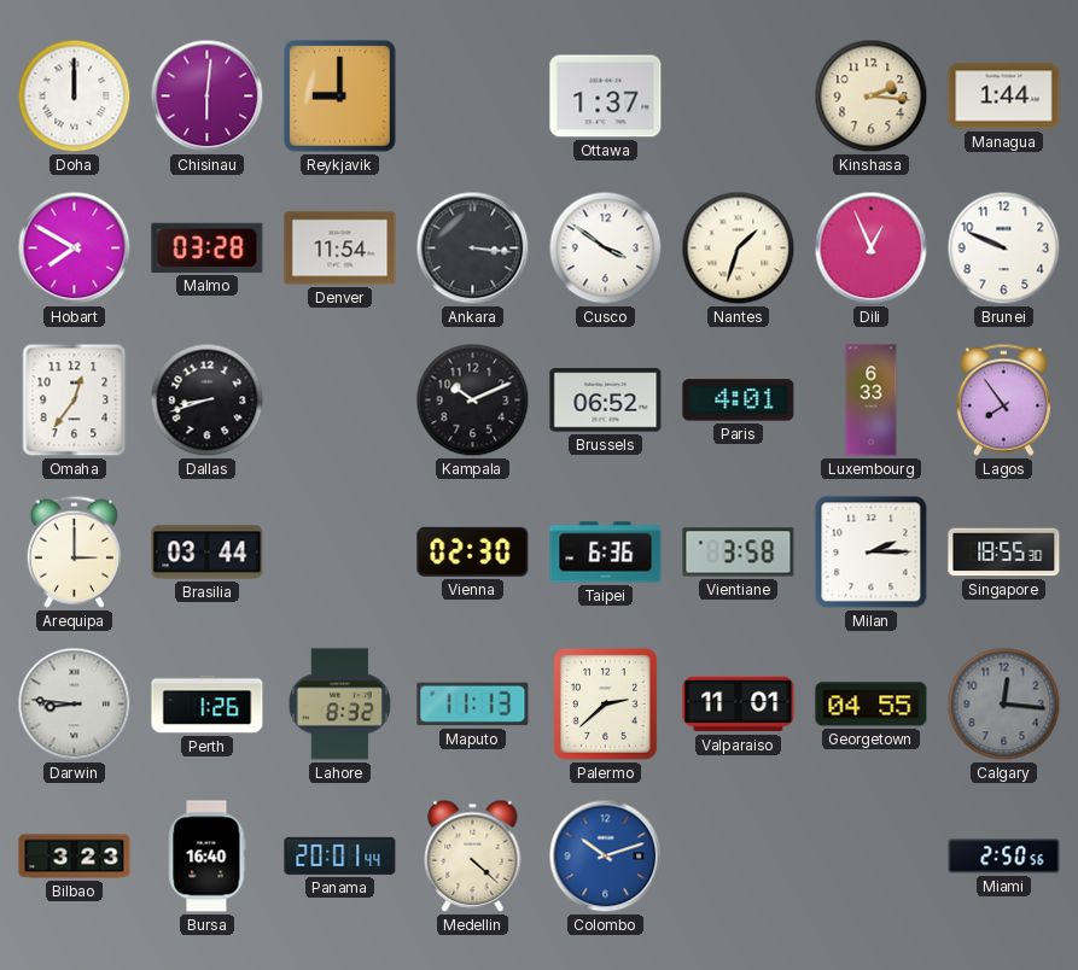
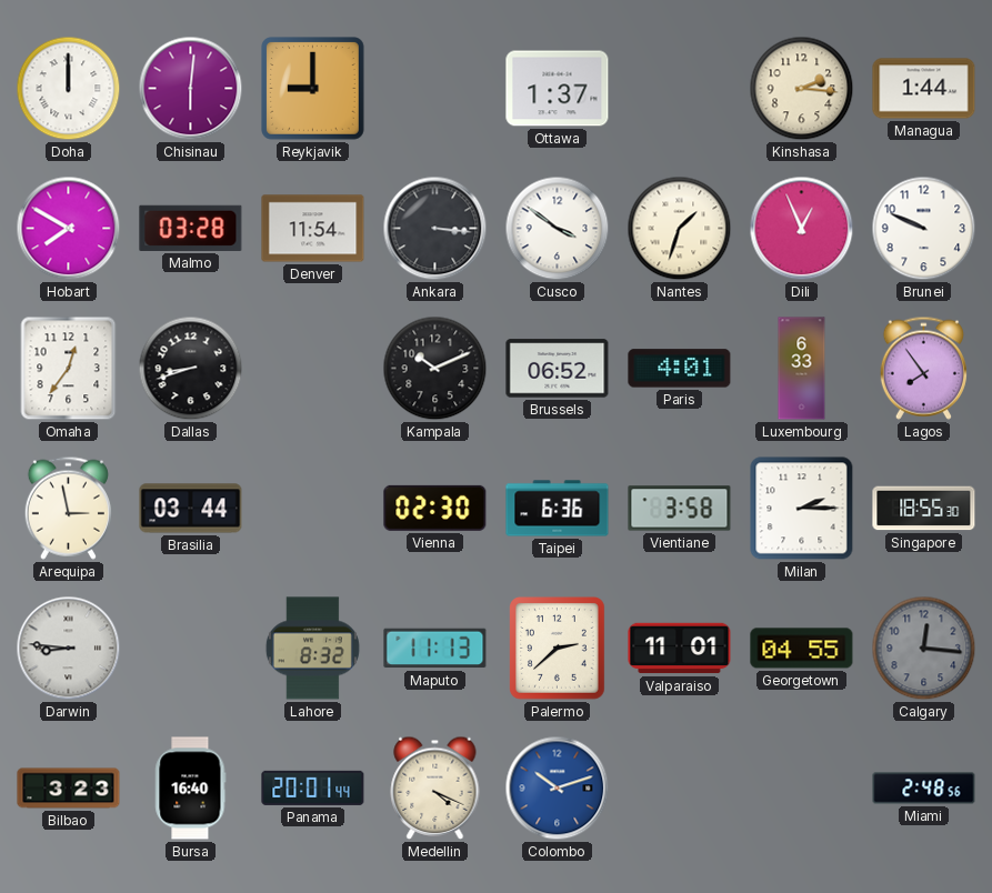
Arequipa: 3:00 -> 2:58
Perth: 1:26 -> none
Medellin: 4:22 -> 4:19
Miami: 2:50 -> 2:48
